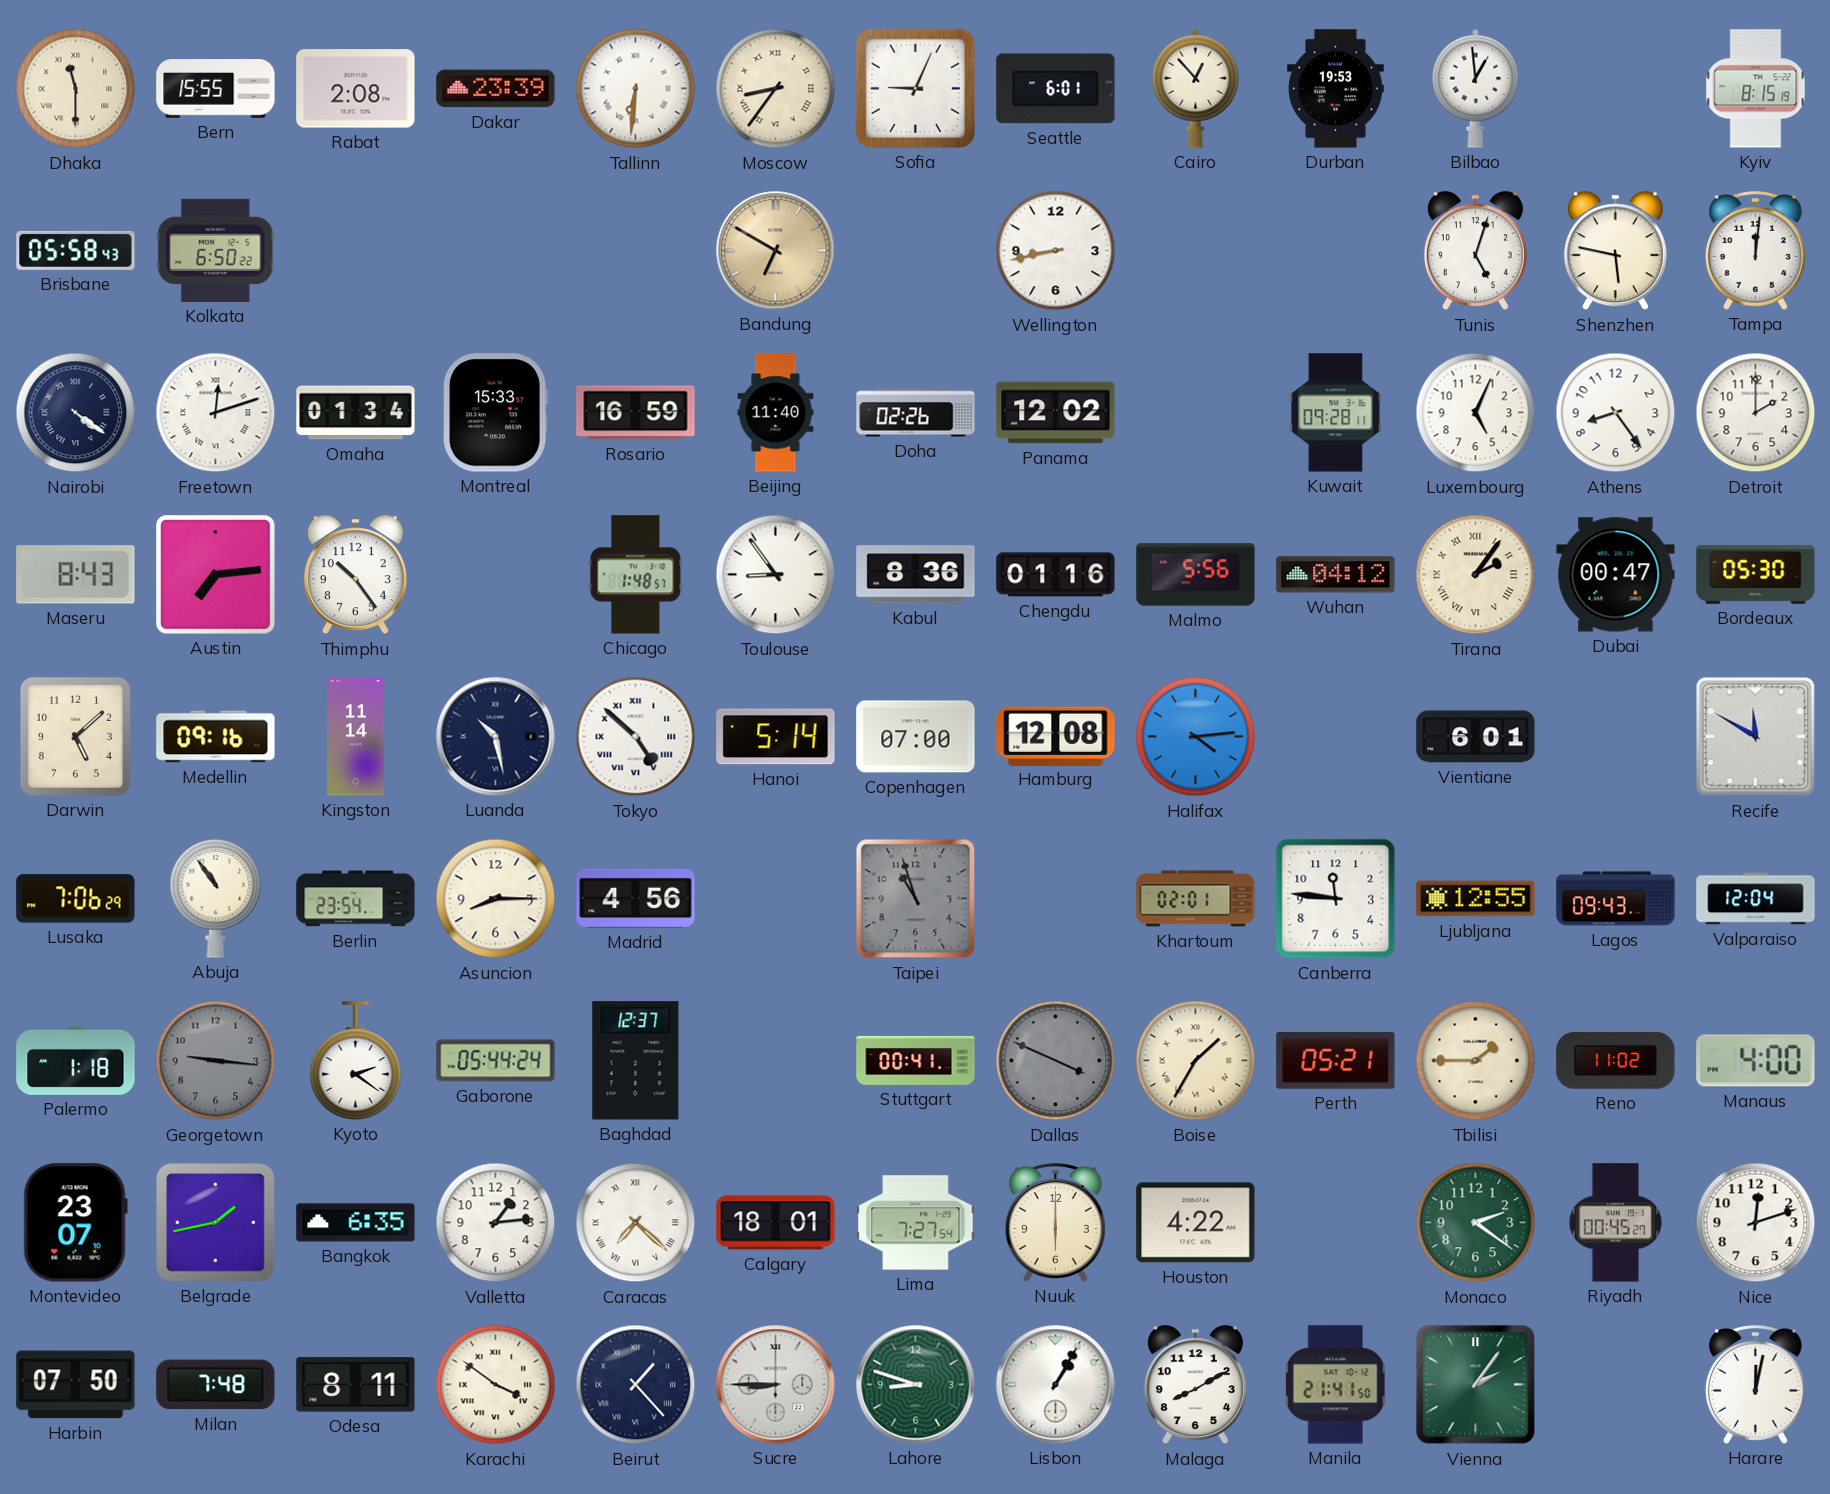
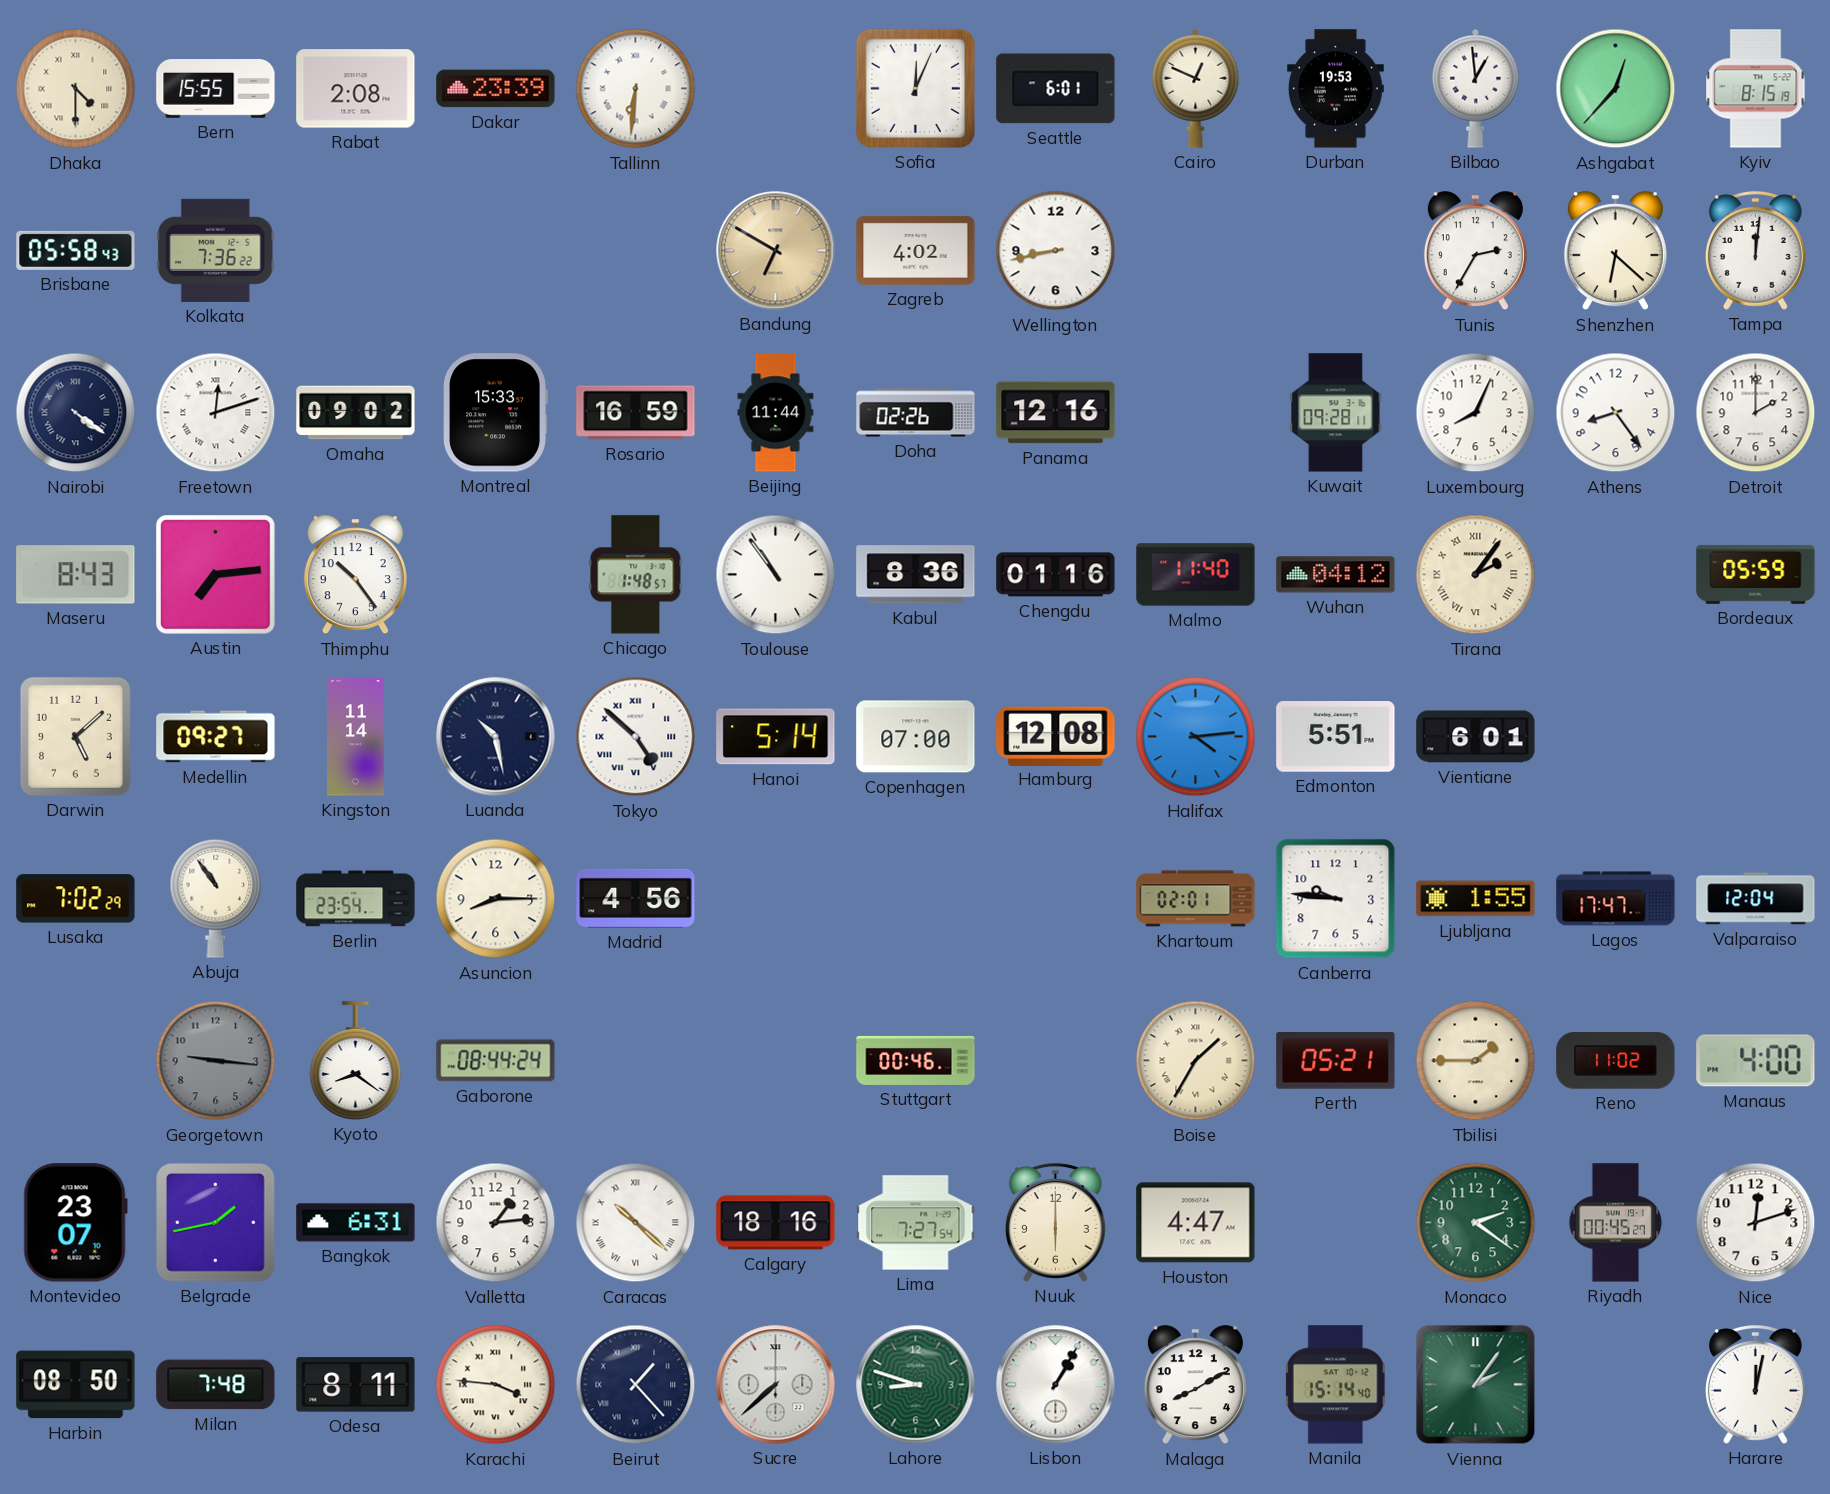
Dhaka: 11:30 -> 4:30
Moscow: 8:36 -> none
Sofia: 9:04 -> 12:04
Cairo: 12:53 -> 12:49
Ashgabat: none -> 12:37
Kolkata: 6:50 -> 7:36
Zagreb: none -> 4:02
Tunis: 5:03 -> 2:35
Shenzhen: 5:47 -> 6:22
Omaha: 01:34 -> 09:02
Beijing: 11:40 -> 11:44
Panama: 12:02 -> 12:16
Luxembourg: 5:04 -> 8:04
Toulouse: 8:54 -> 10:54
Malmo: 5:56 -> 11:40
Dubai: 00:47 -> none
Bordeaux: 05:30 -> 05:59
Medellin: 09:16 -> 09:27
Edmonton: none -> 5:51
Recife: 11:50 -> none
Lusaka: 7:06 -> 7:02
Taipei: 10:57 -> none
Canberra: 11:46 -> 9:46
Ljubljana: 12:55 -> 1:55
Lagos: 09:43 -> 17:47
Palermo: 1:18 -> none
Kyoto: 2:21 -> 8:21
Gaborone: 05:44 -> 08:44
Baghdad: 12:37 -> none
Stuttgart: 00:41 -> 00:46
Dallas: 3:49 -> none
Bangkok: 6:35 -> 6:31
Caracas: 7:22 -> 10:22
Calgary: 18:01 -> 18:16
Houston: 4:22 -> 4:47
Harbin: 07:50 -> 08:50
Karachi: 3:51 -> 3:46
Sucre: 8:45 -> 7:38
Manila: 21:41 -> 15:14
